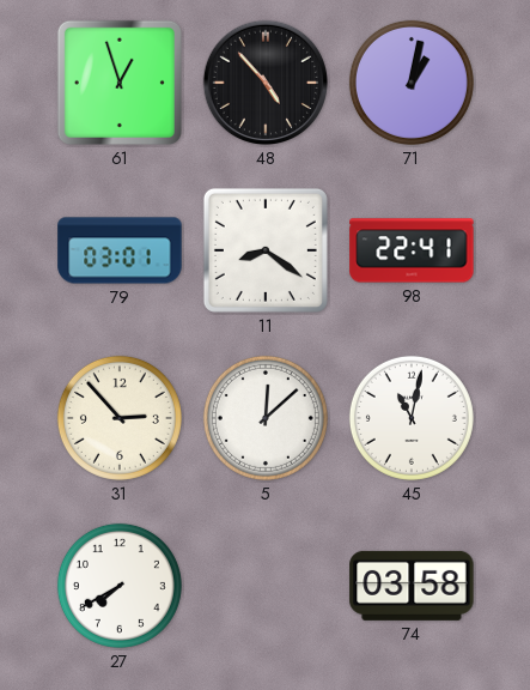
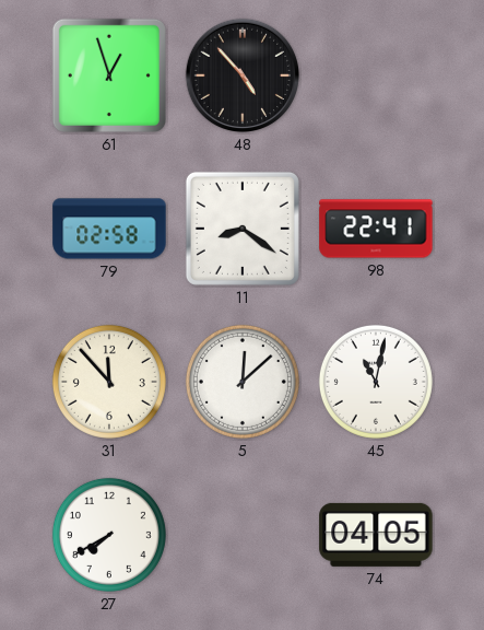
71: 1:02 -> none
79: 03:01 -> 02:58
31: 2:53 -> 11:53
74: 03:58 -> 04:05
